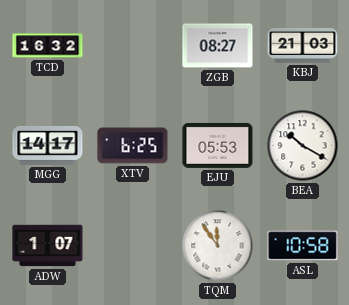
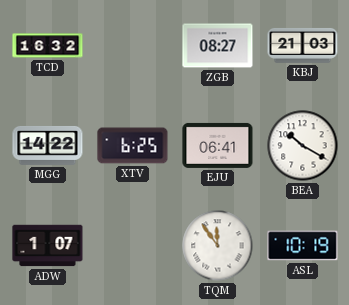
MGG: 14:17 -> 14:22
EJU: 05:53 -> 06:41
ASL: 10:58 -> 10:19
